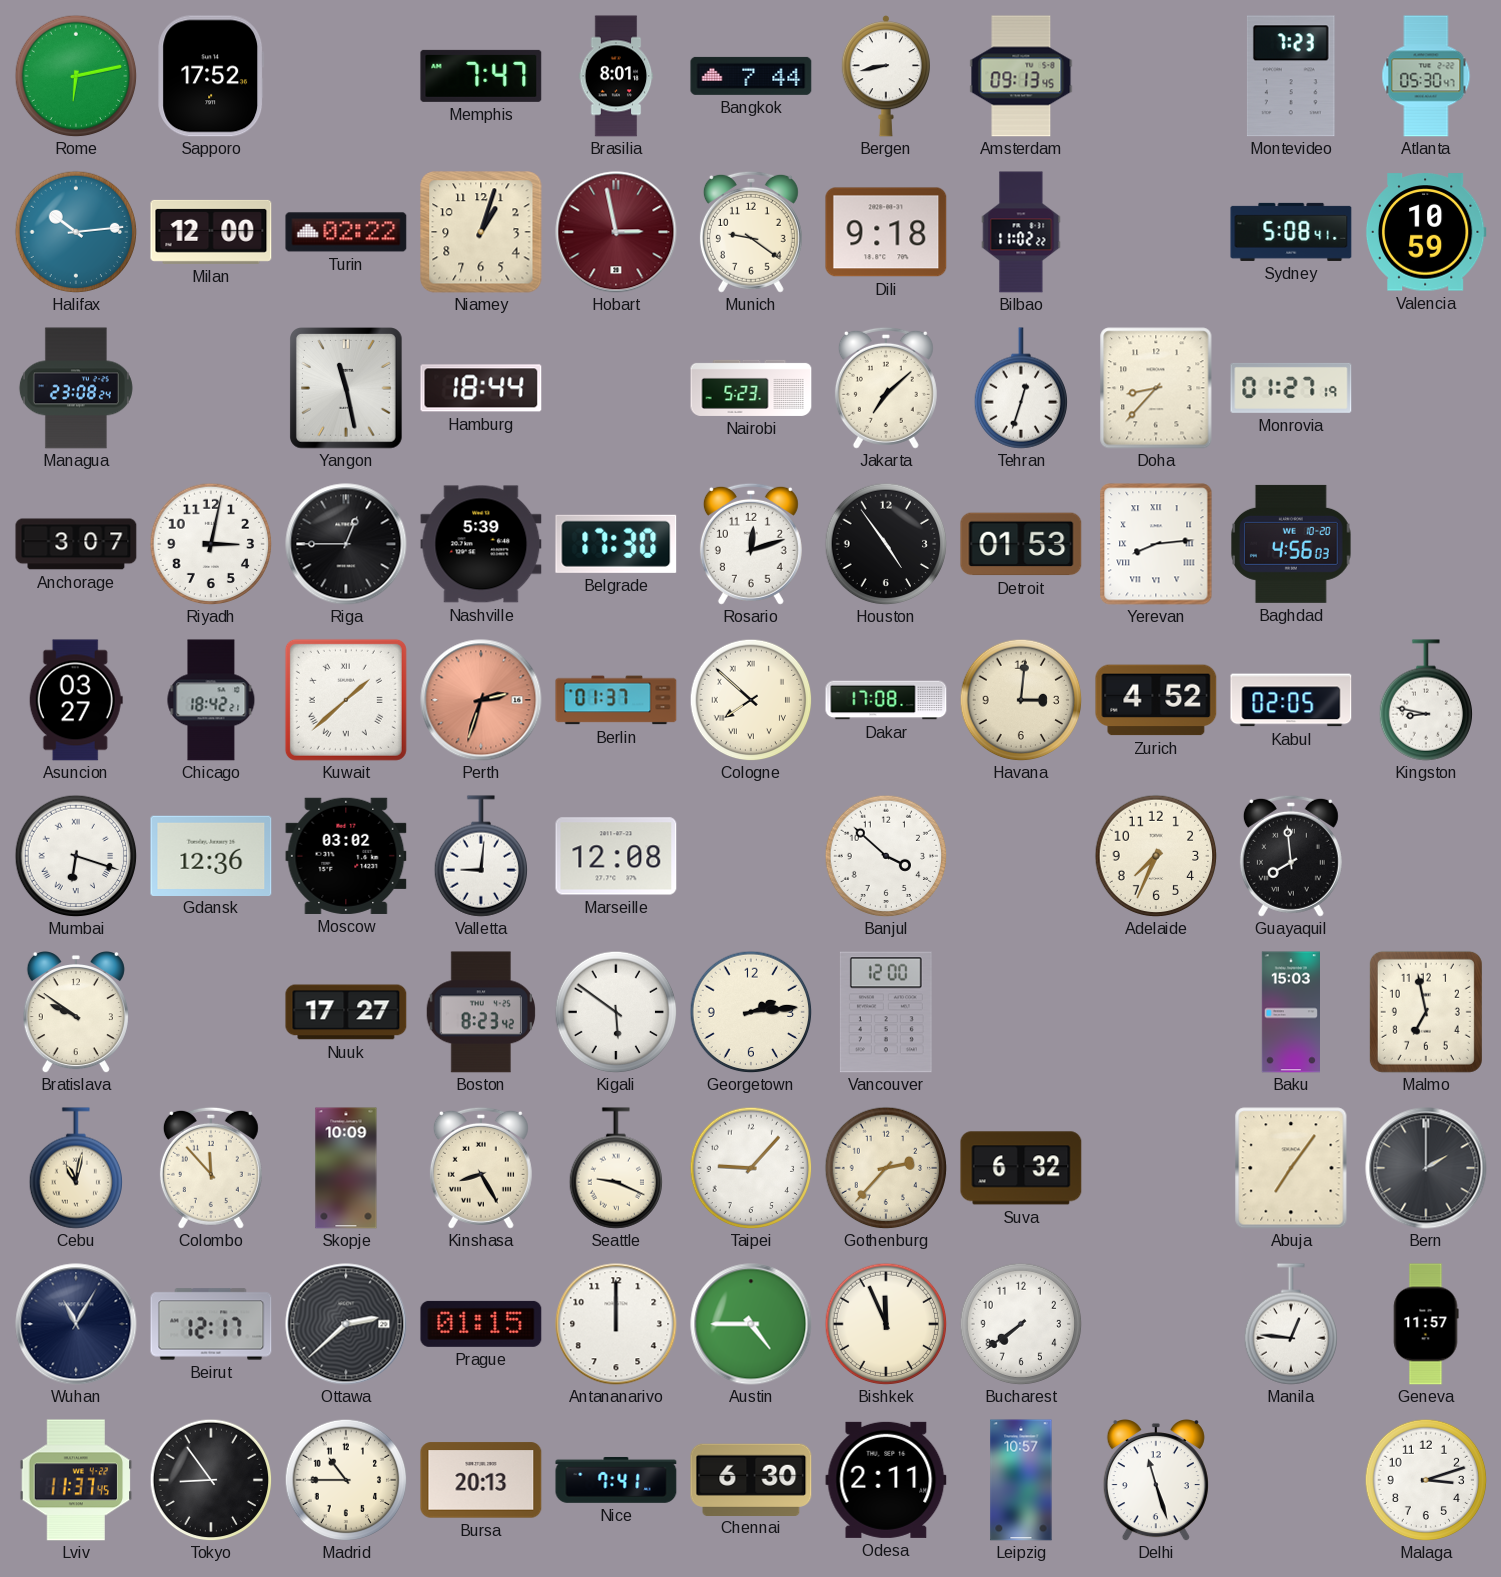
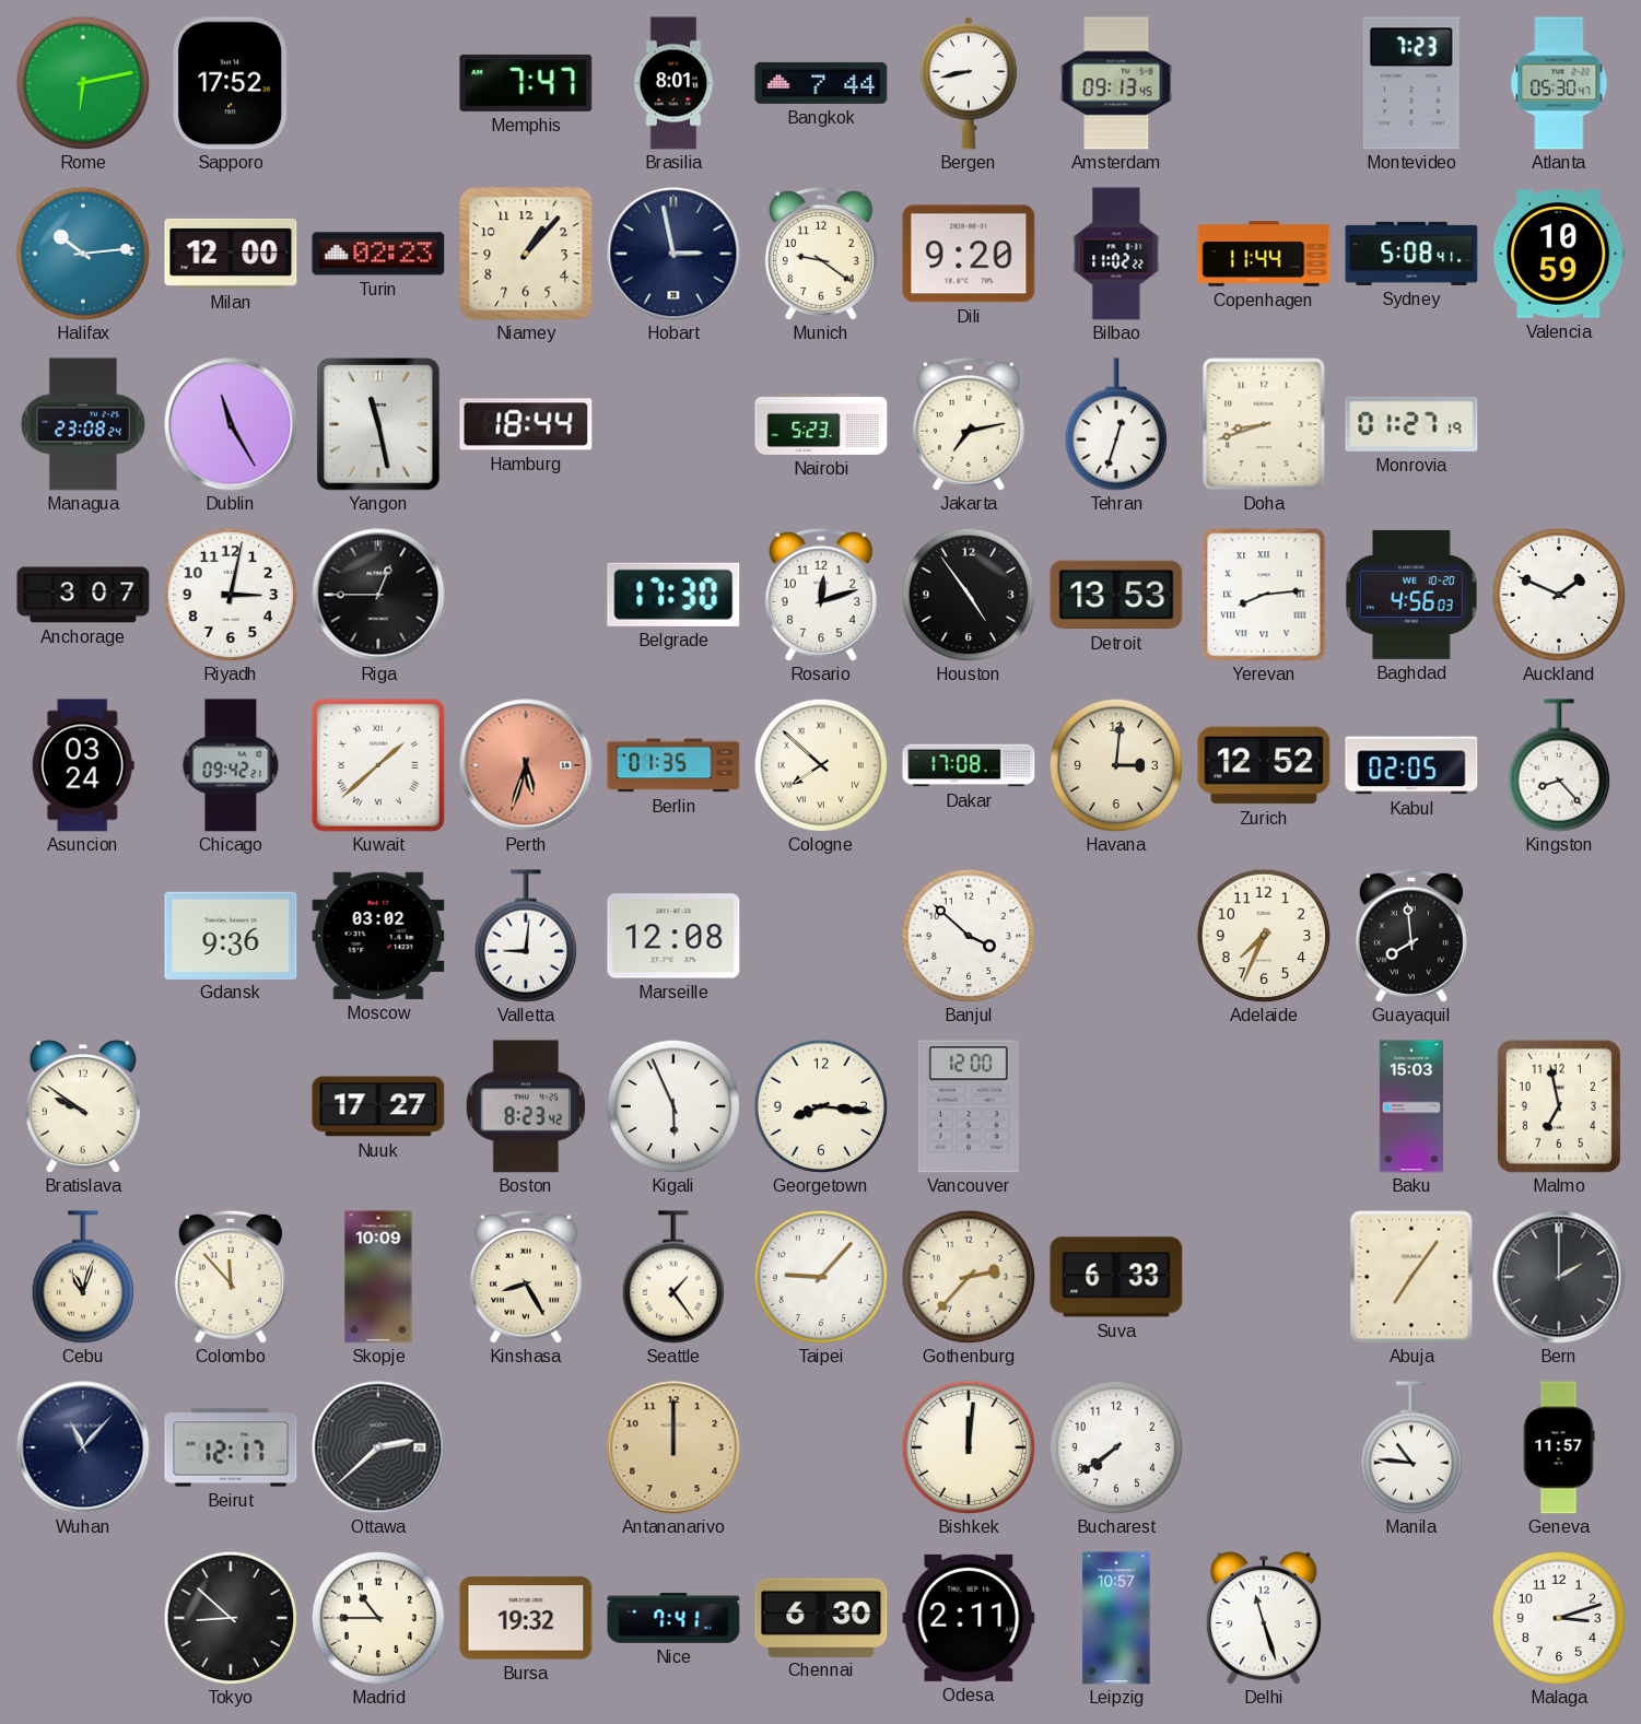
Turin: 02:22 -> 02:23
Niamey: 1:03 -> 1:07
Hobart dial: burgundy -> navy
Dili: 9:18 -> 9:20
Copenhagen: none -> 11:44
Dublin: none -> 11:25
Jakarta: 7:08 -> 7:13
Doha: 8:37 -> 8:42
Nashville: 5:39 -> none
Detroit: 01:53 -> 13:53
Auckland: none -> 1:49
Asuncion: 03:27 -> 03:24
Chicago: 18:42 -> 09:42
Perth: 2:33 -> 5:33
Berlin: 01:37 -> 01:35
Zurich: 4:52 -> 12:52
Kingston: 8:47 -> 8:23
Mumbai: 6:18 -> none
Gdansk: 12:36 -> 9:36
Kigali: 5:51 -> 5:56
Georgetown: 2:14 -> 8:16
Cebu: 11:02 -> 11:03
Seattle: 9:19 -> 1:24
Suva: 6:32 -> 6:33
Wuhan: 11:05 -> 11:07
Prague: 01:15 -> none
Antananarivo dial: white -> champagne
Austin: 4:45 -> none
Bishkek: 11:56 -> 12:01
Manila: 12:46 -> 10:46
Lviv: 11:37 -> none
Tokyo: 8:54 -> 8:52
Bursa: 20:13 -> 19:32
